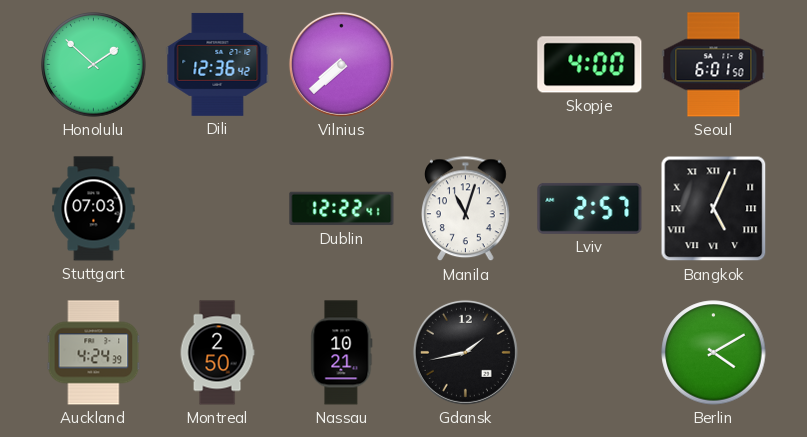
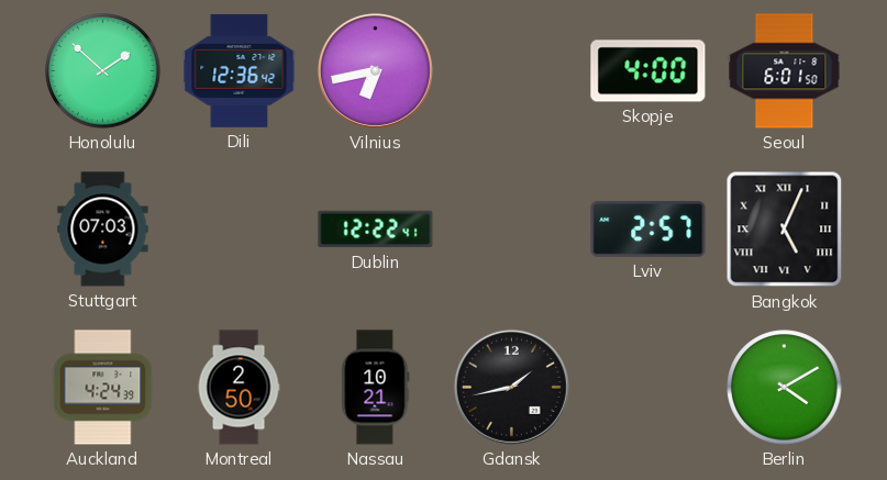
Vilnius: 7:38 -> 6:43
Manila: 11:03 -> none
